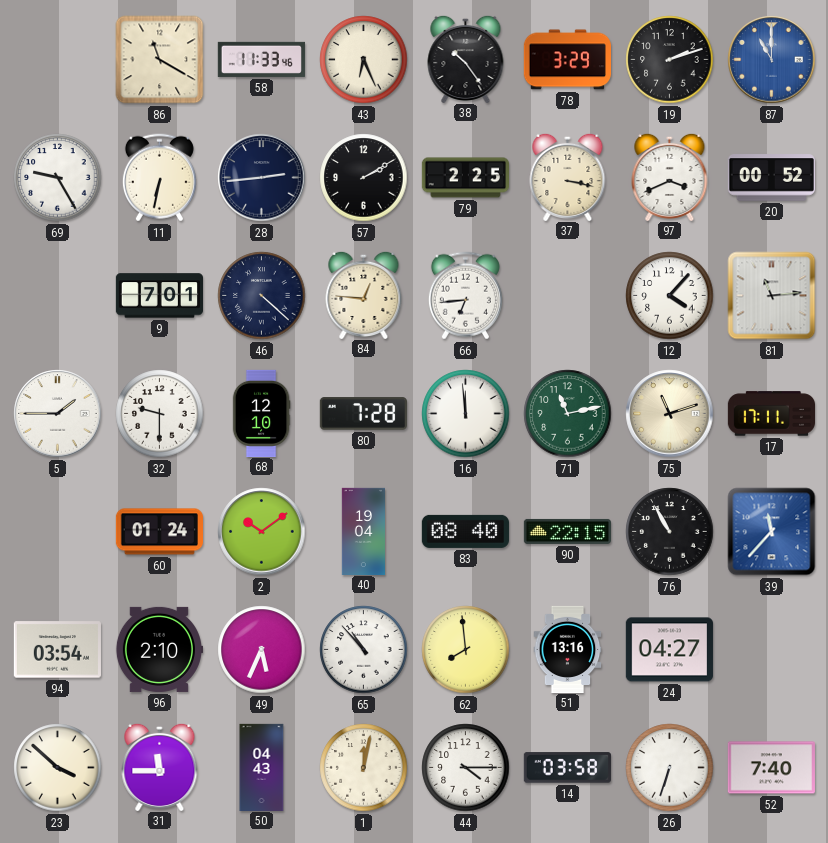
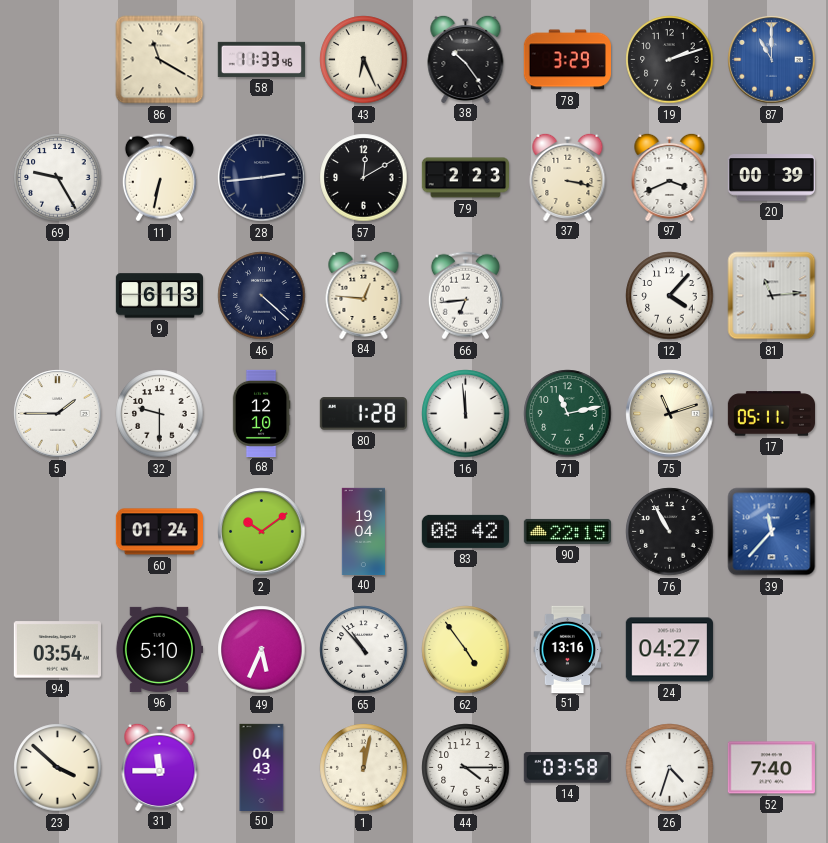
57: 2:10 -> 12:10
79: 2:25 -> 2:23
20: 00:52 -> 00:39
9: 7:01 -> 6:13
80: 7:28 -> 1:28
17: 17:11 -> 05:11
83: 08:40 -> 08:42
96: 2:10 -> 5:10
62: 7:59 -> 4:54
26: 6:33 -> 4:33
